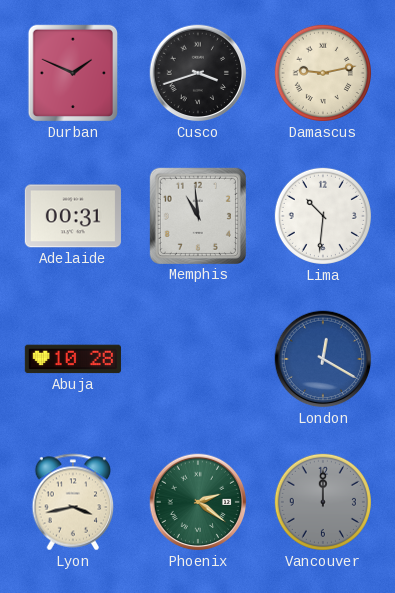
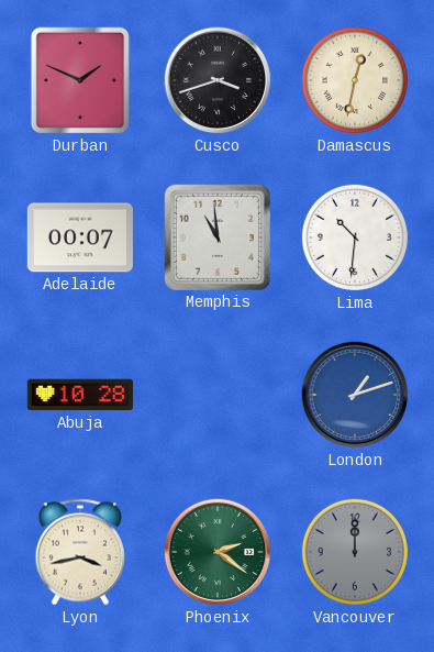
Damascus: 9:13 -> 12:32
Adelaide: 00:31 -> 00:07
London: 12:20 -> 1:12
